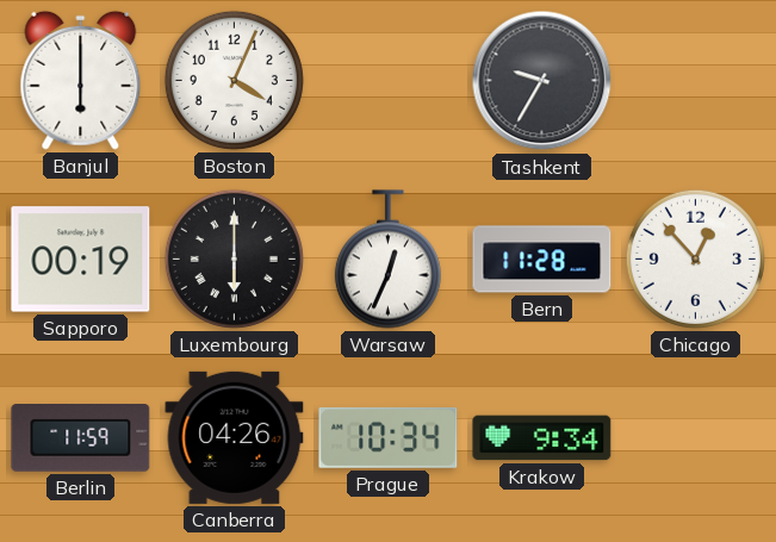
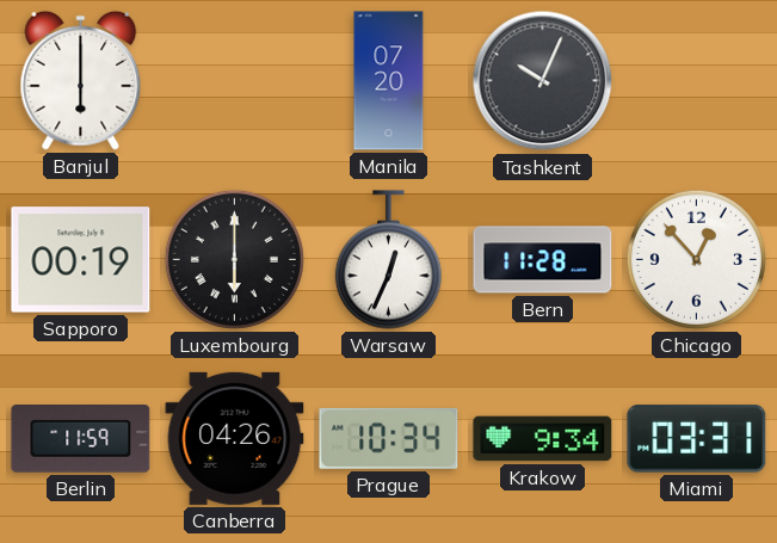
Boston: 4:04 -> none
Manila: none -> 07:20
Tashkent: 9:35 -> 10:04
Miami: none -> 03:31
